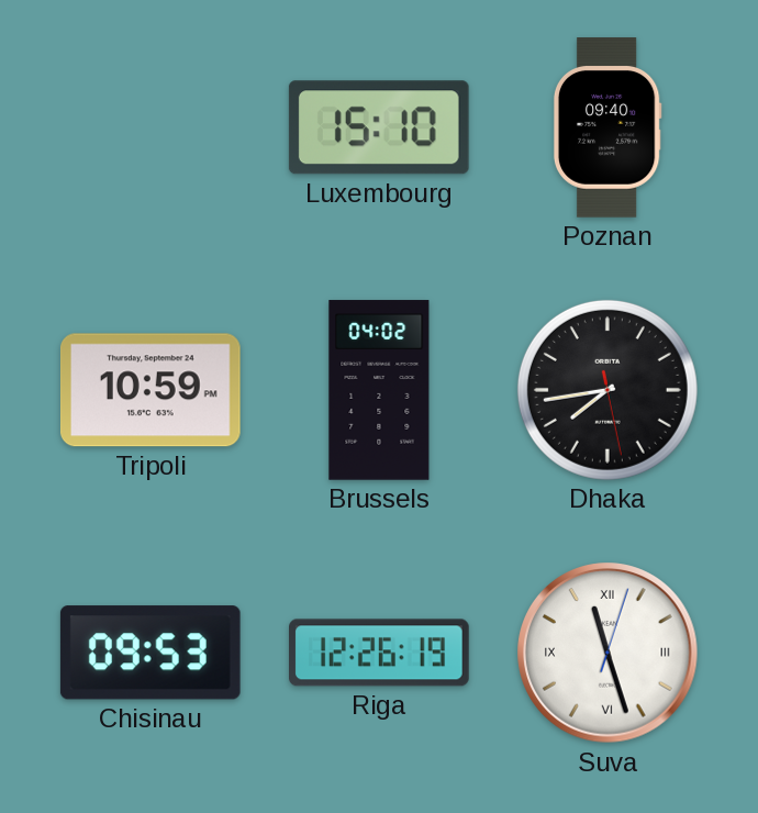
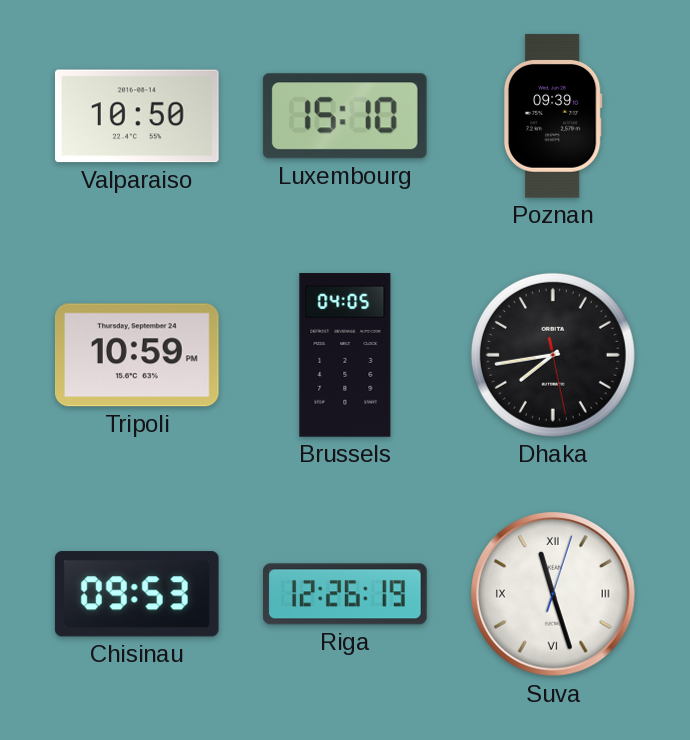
Valparaiso: none -> 10:50
Poznan: 09:40 -> 09:39
Brussels: 04:02 -> 04:05
